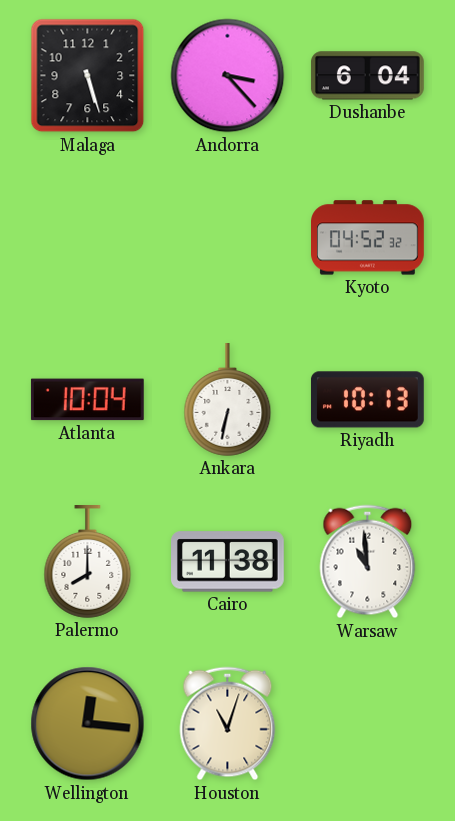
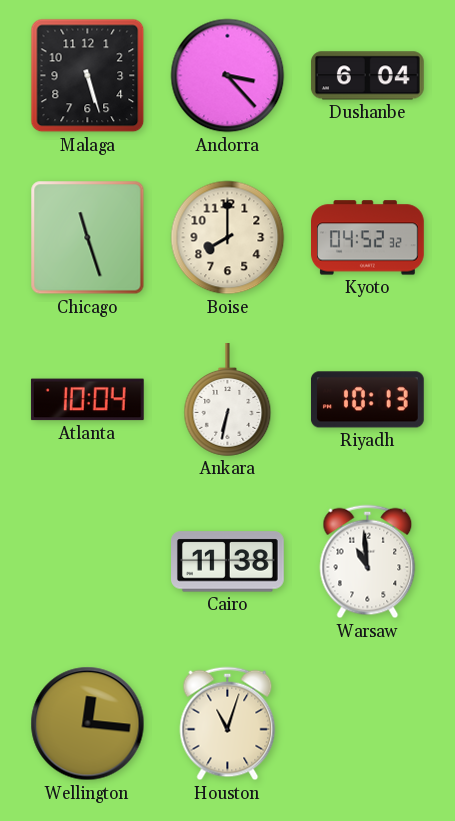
Chicago: none -> 11:27
Boise: none -> 8:00
Palermo: 8:00 -> none
